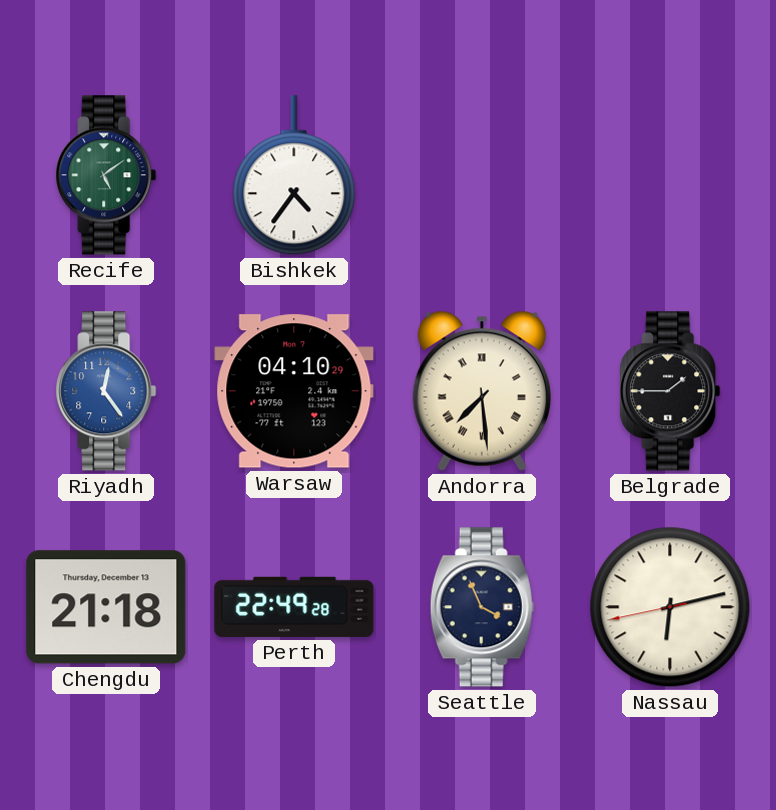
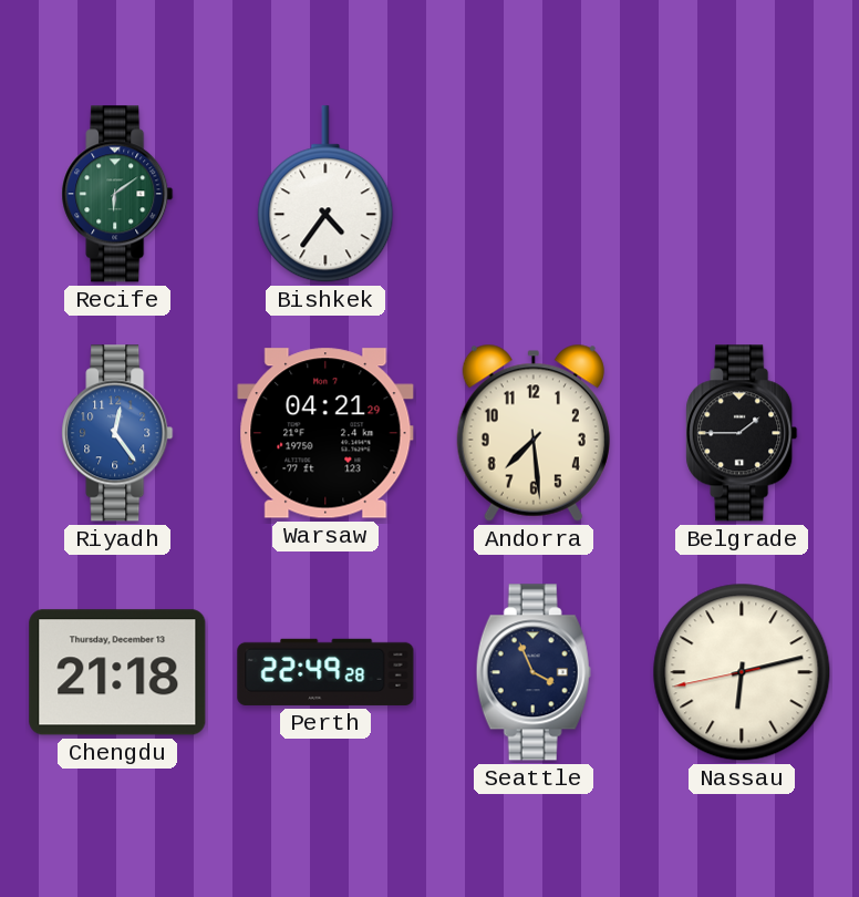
Recife: 5:09 -> 6:09
Warsaw: 04:10 -> 04:21
Andorra numerals: Roman -> Arabic
